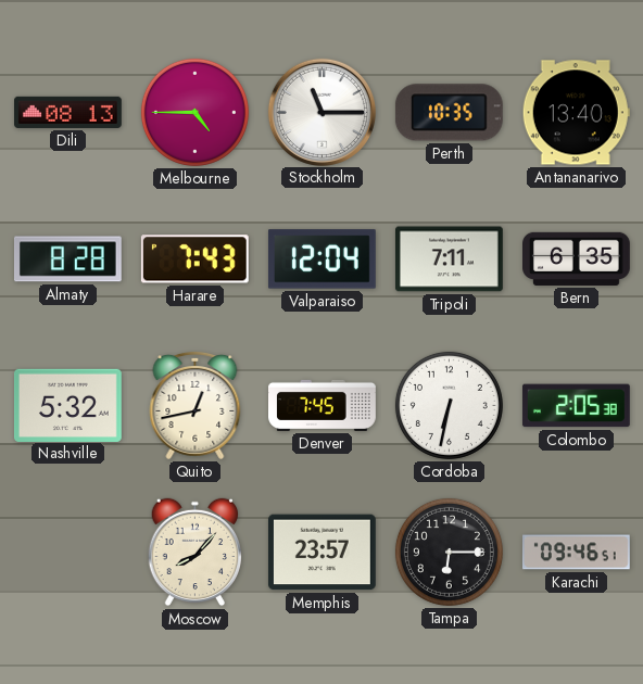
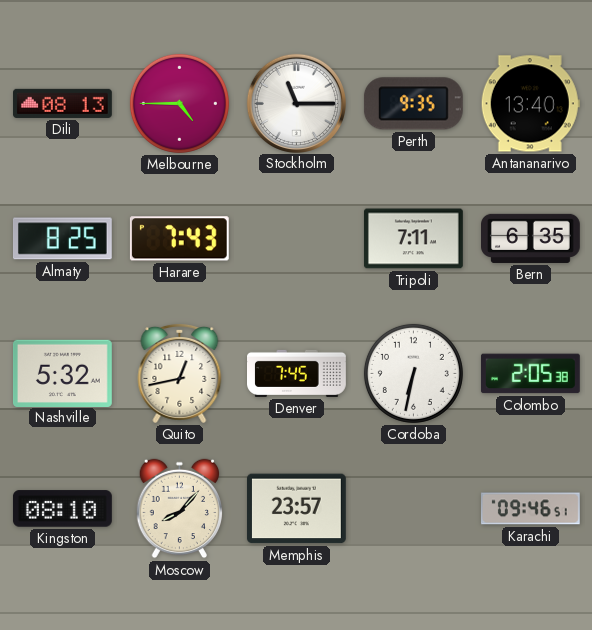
Perth: 10:35 -> 9:35
Almaty: 8:28 -> 8:25
Valparaiso: 12:04 -> none
Kingston: none -> 08:10
Tampa: 6:15 -> none
